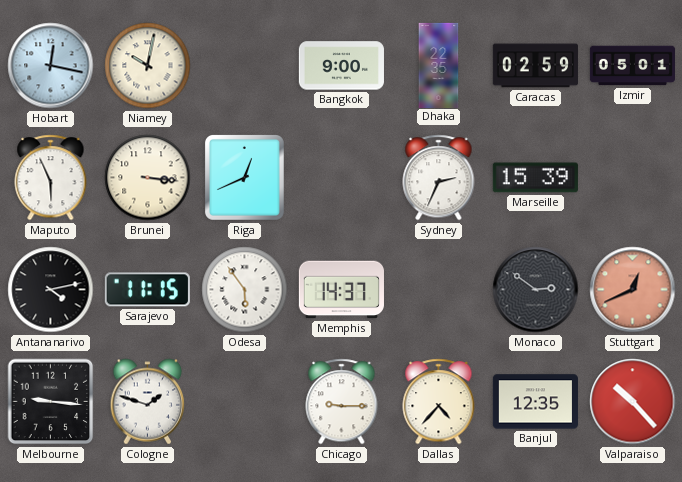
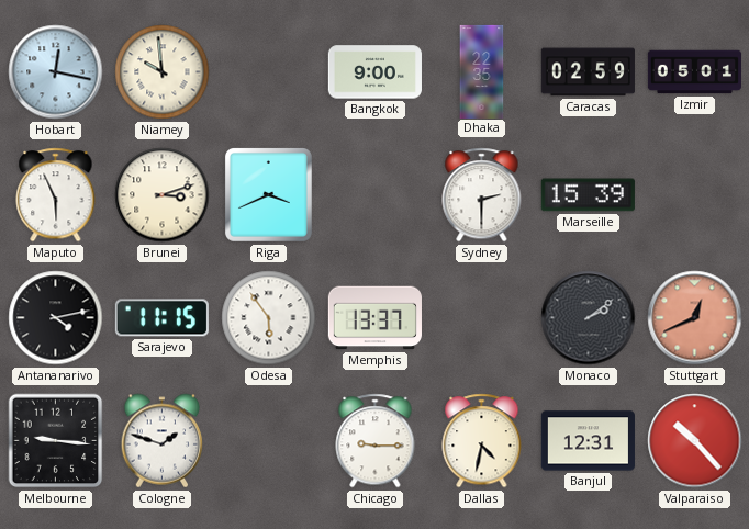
Niamey: 10:02 -> 9:59
Brunei: 3:16 -> 3:12
Riga: 12:41 -> 3:41
Sydney: 2:34 -> 2:30
Memphis: 14:37 -> 13:37
Monaco: 2:51 -> 2:09
Dallas: 4:37 -> 4:32
Banjul: 12:35 -> 12:31
